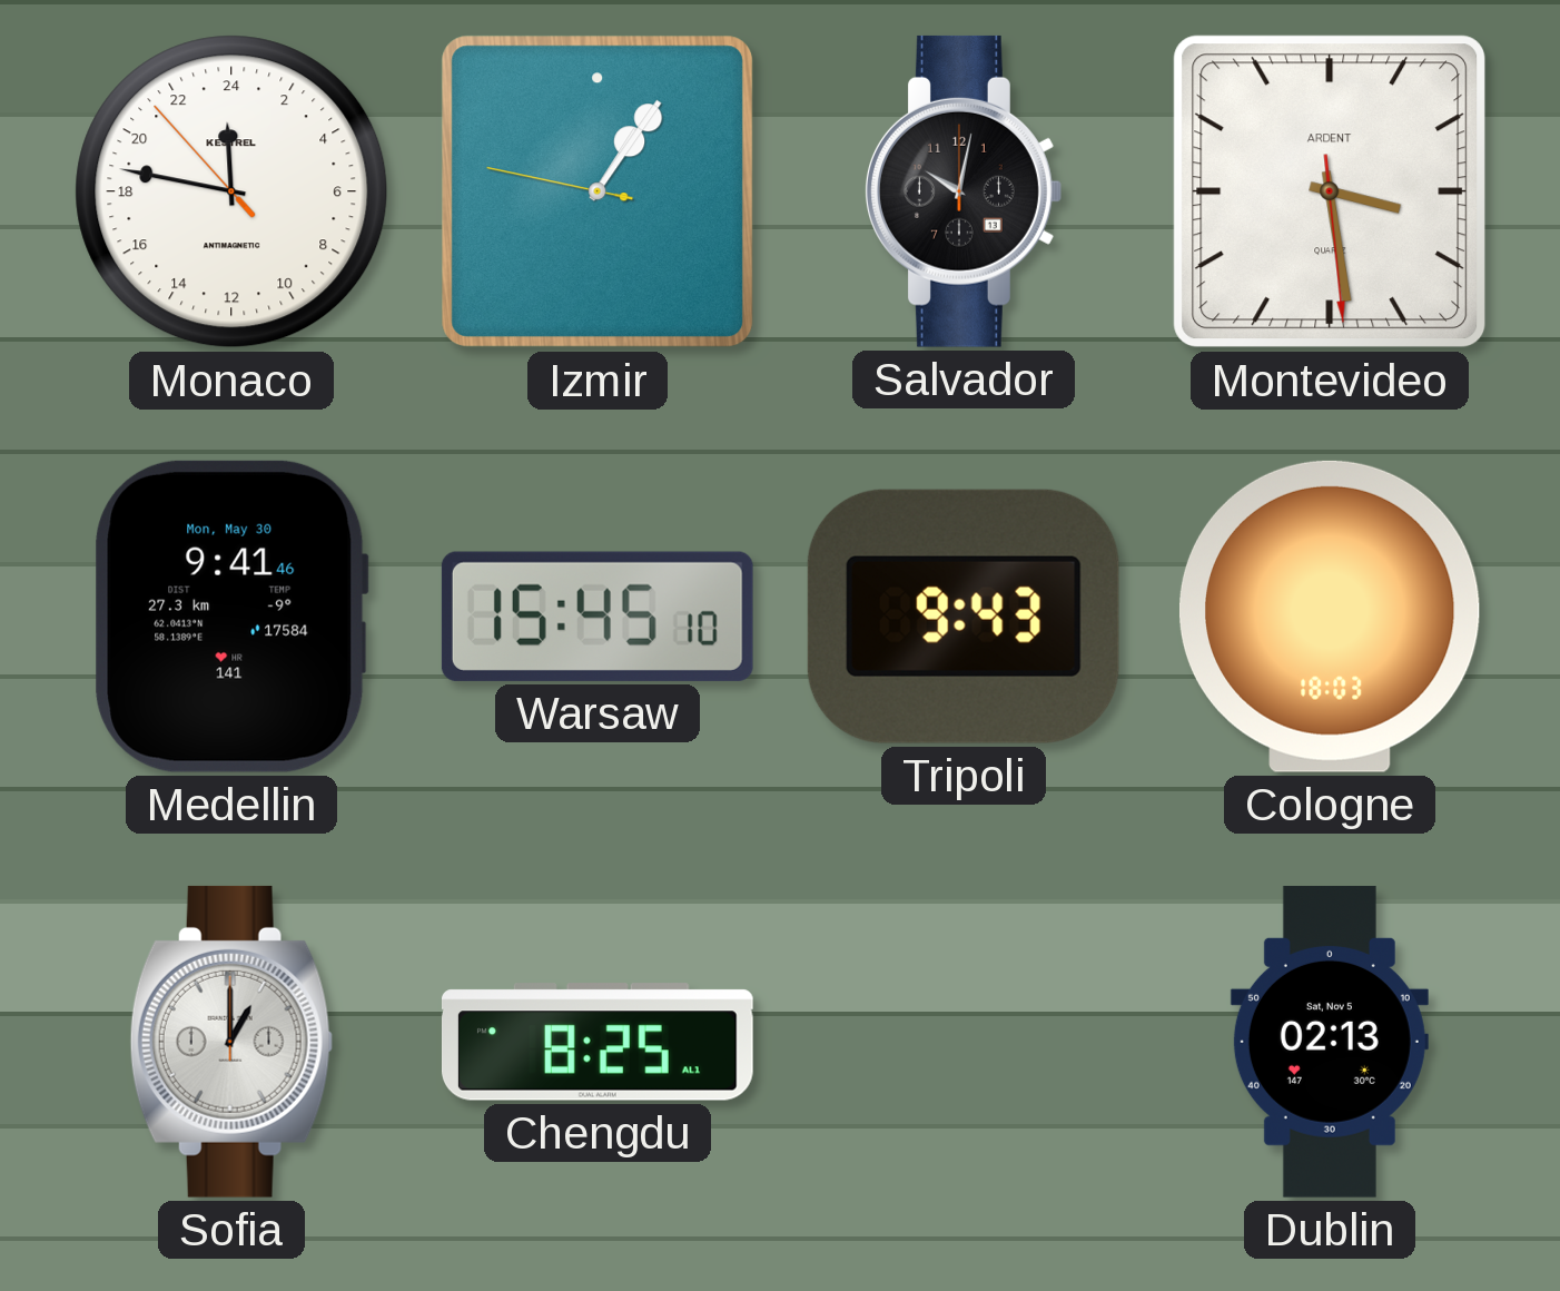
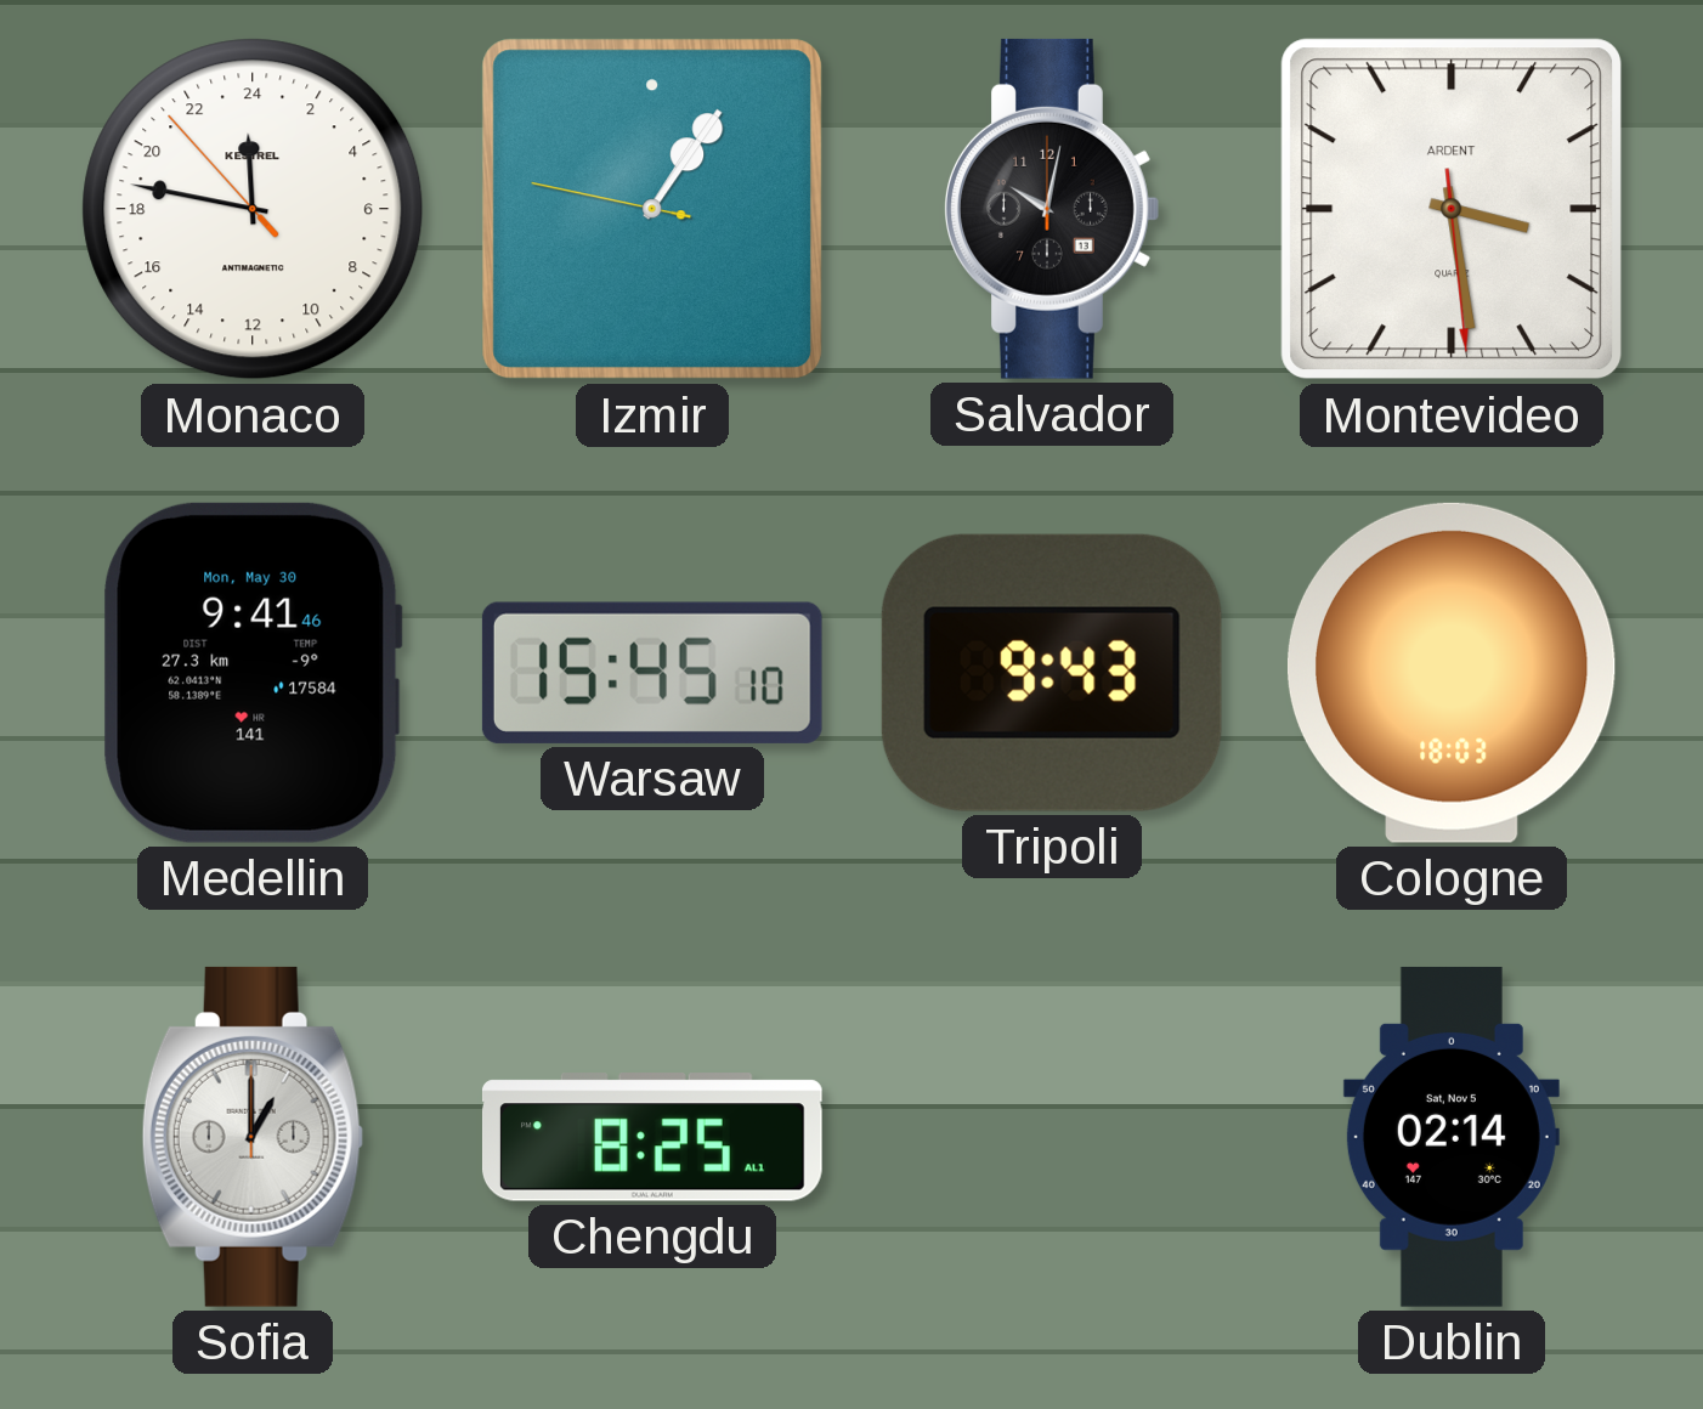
Dublin: 02:13 -> 02:14
